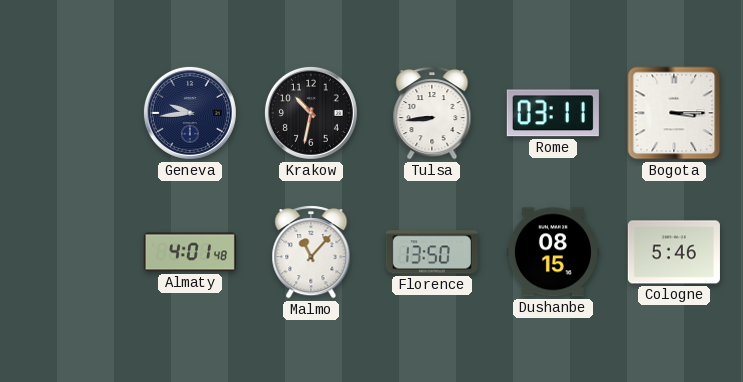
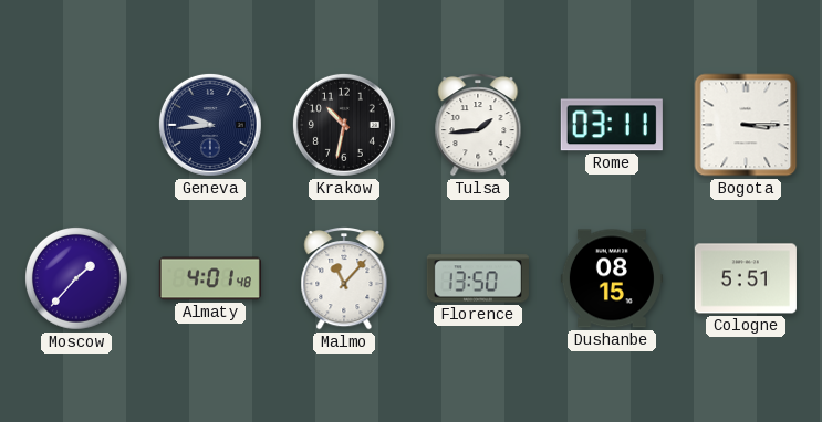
Tulsa: 8:44 -> 1:44
Moscow: none -> 1:37
Cologne: 5:46 -> 5:51
